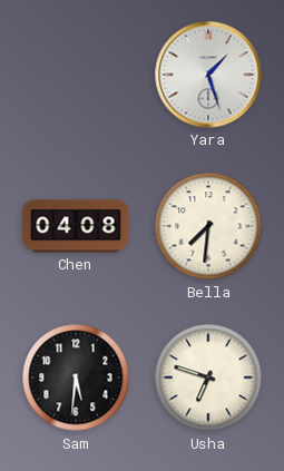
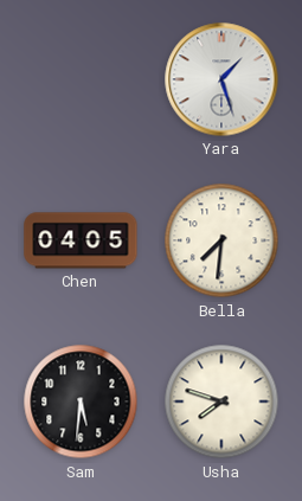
Chen: 04:08 -> 04:05
Usha: 6:48 -> 7:48
